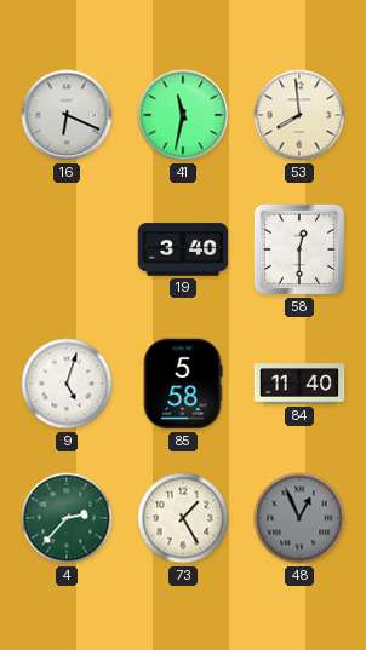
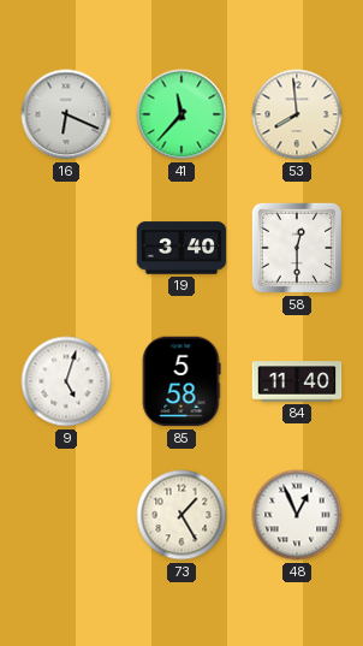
41: 11:32 -> 11:37
4: 2:37 -> none
48 dial: grey -> white
